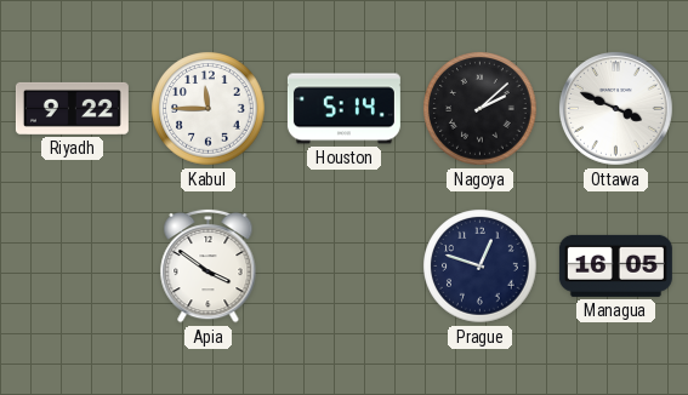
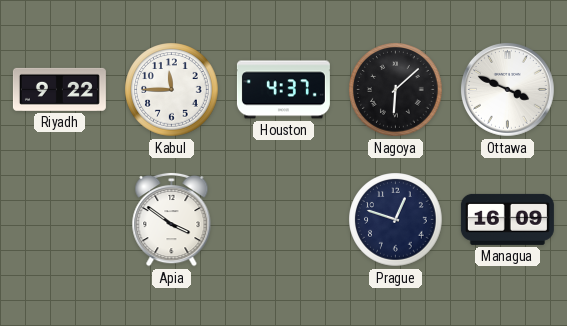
Houston: 5:14 -> 4:37
Nagoya: 2:08 -> 6:08
Managua: 16:05 -> 16:09
